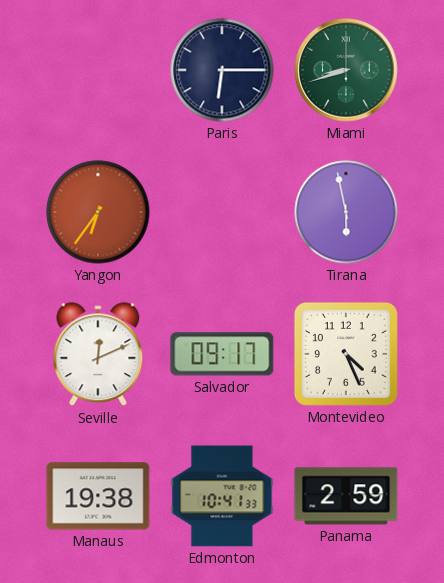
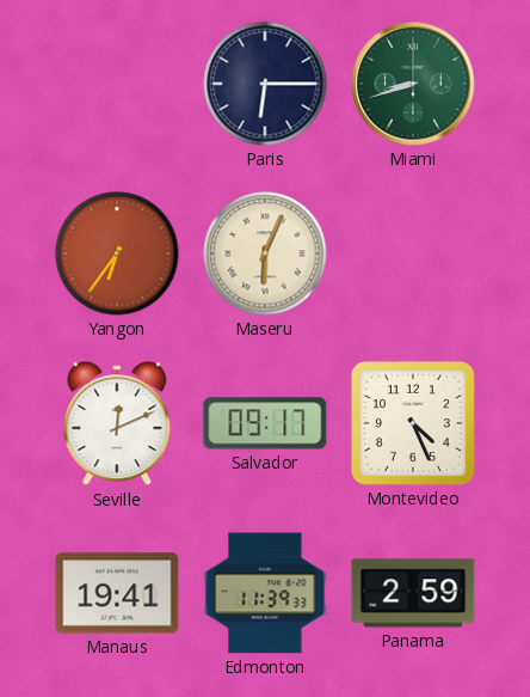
Maseru: none -> 6:04
Tirana: 5:58 -> none
Manaus: 19:38 -> 19:41
Edmonton: 10:41 -> 11:39
